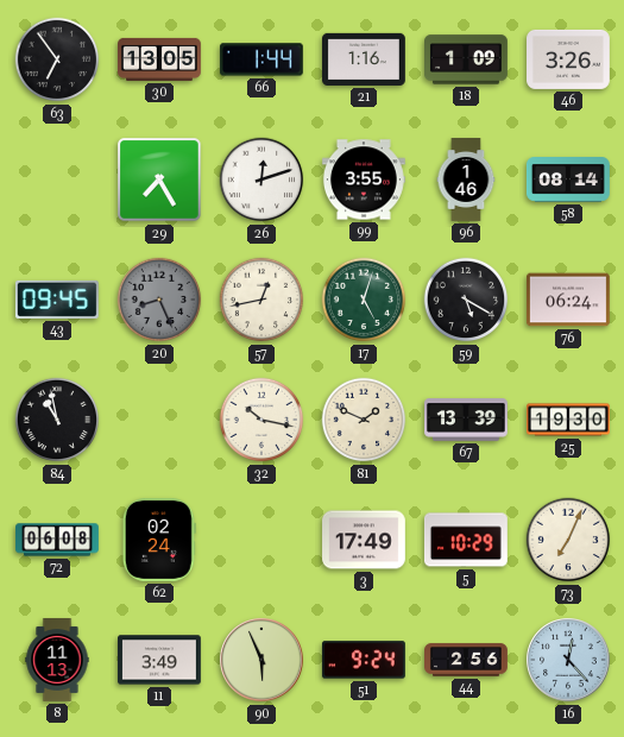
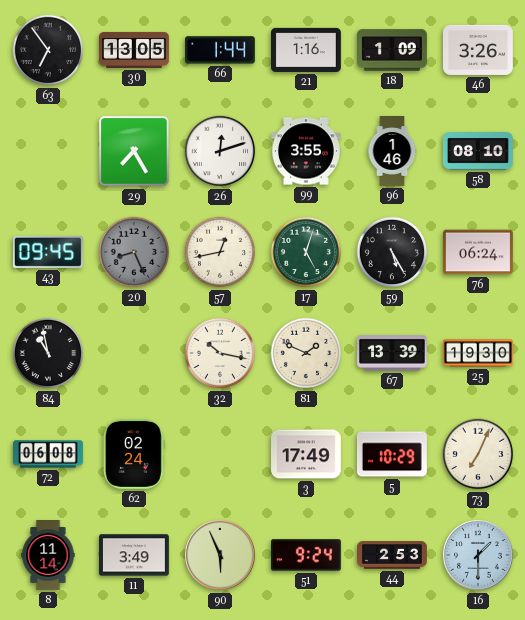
58: 08:14 -> 08:10
59: 5:20 -> 5:25
8: 11:13 -> 11:14
44: 2:56 -> 2:53
16: 12:23 -> 1:30
